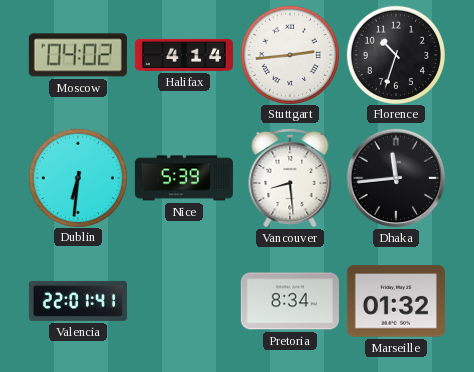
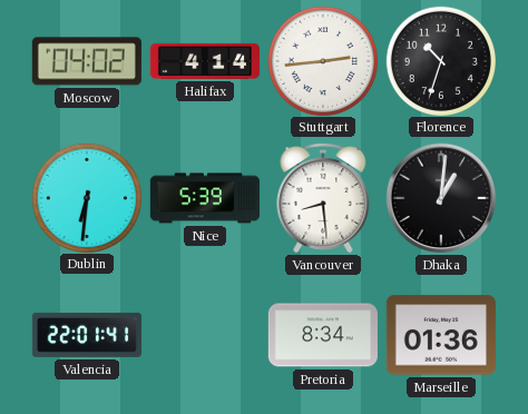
Dhaka: 11:44 -> 1:01
Marseille: 01:32 -> 01:36
